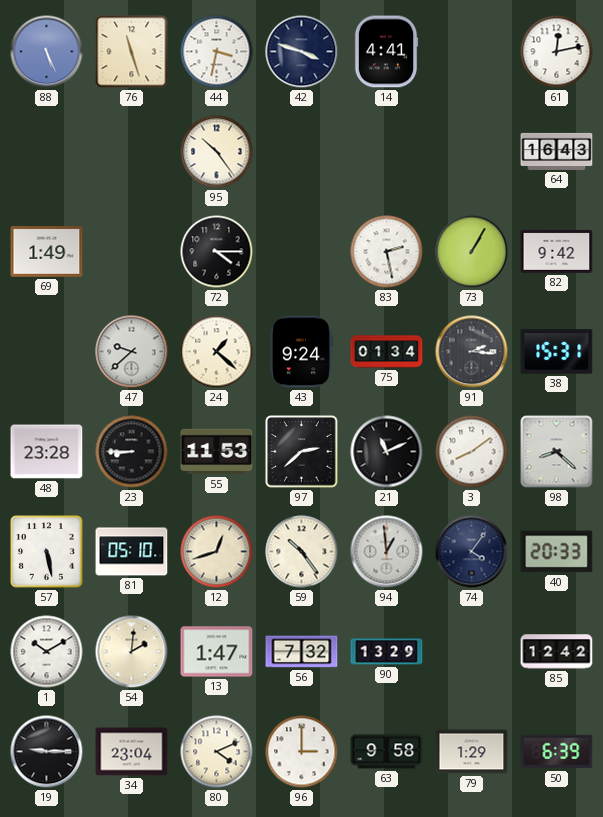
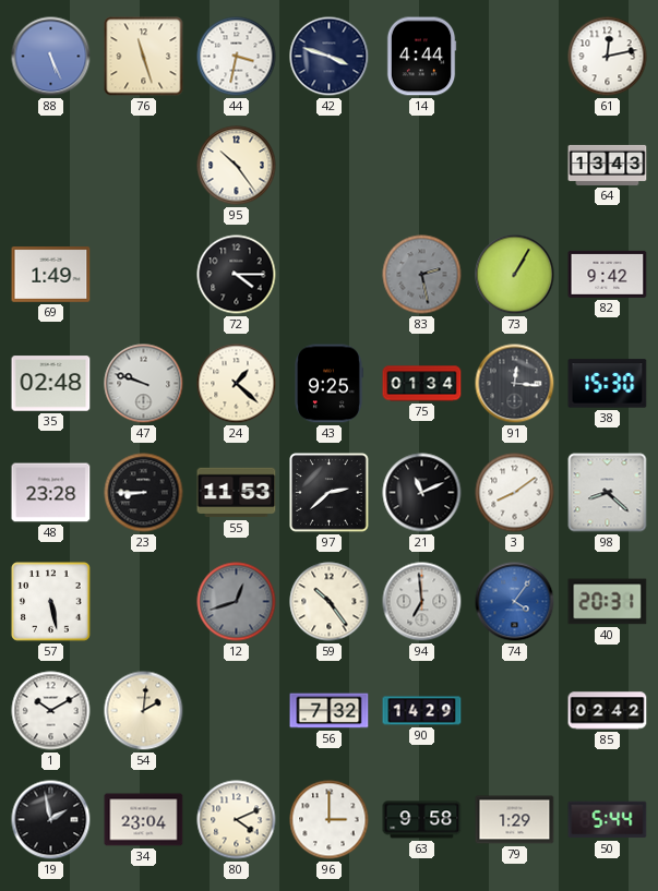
14: 4:41 -> 4:44
64: 16:43 -> 13:43
83 dial: white -> grey
35: none -> 02:48
47: 9:38 -> 9:48
43: 9:24 -> 9:25
91: 2:16 -> 12:16
38: 15:31 -> 15:30
81: 05:10 -> none
12 dial: cream -> grey
94: 12:59 -> 6:59
74 dial: navy -> blue
40: 20:33 -> 20:31
13: 1:47 -> none
90: 13:29 -> 14:29
85: 12:42 -> 02:42
19: 9:15 -> 1:58
50: 6:39 -> 5:44
